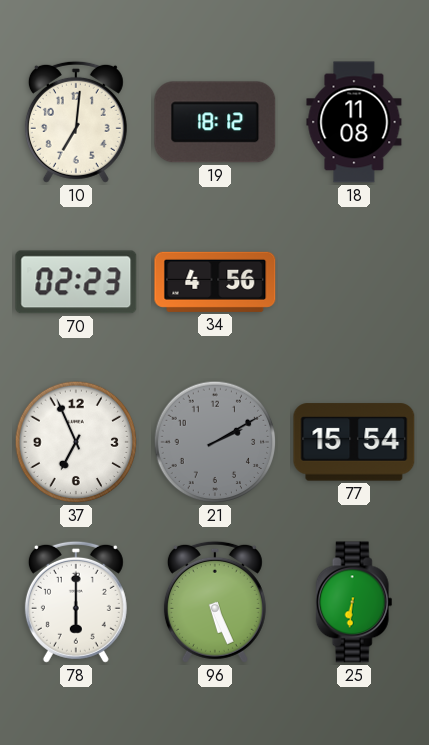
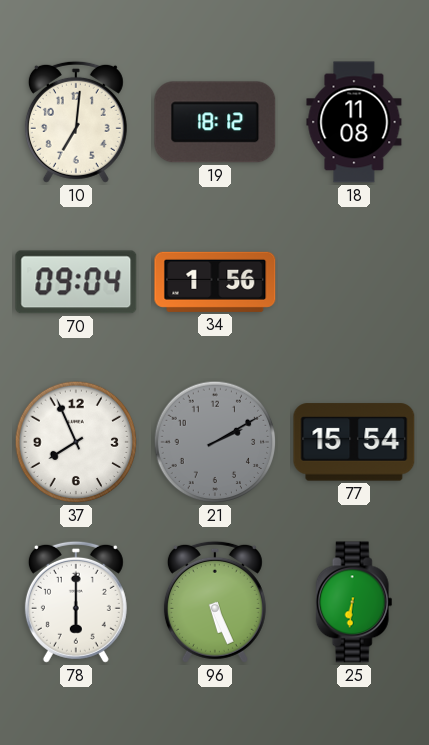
70: 02:23 -> 09:04
34: 4:56 -> 1:56
37: 6:56 -> 7:56
